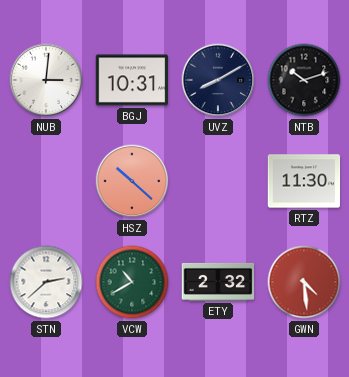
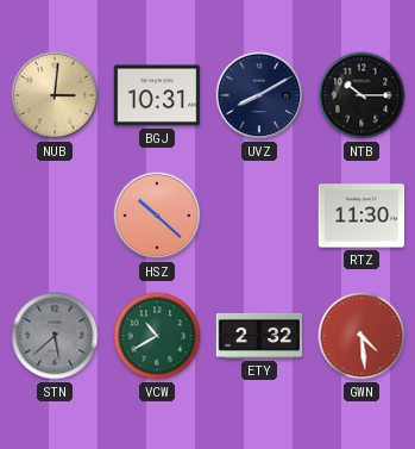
NUB dial: white -> champagne
NTB: 10:12 -> 10:15
STN: 2:38 -> 5:38
STN dial: white -> grey
